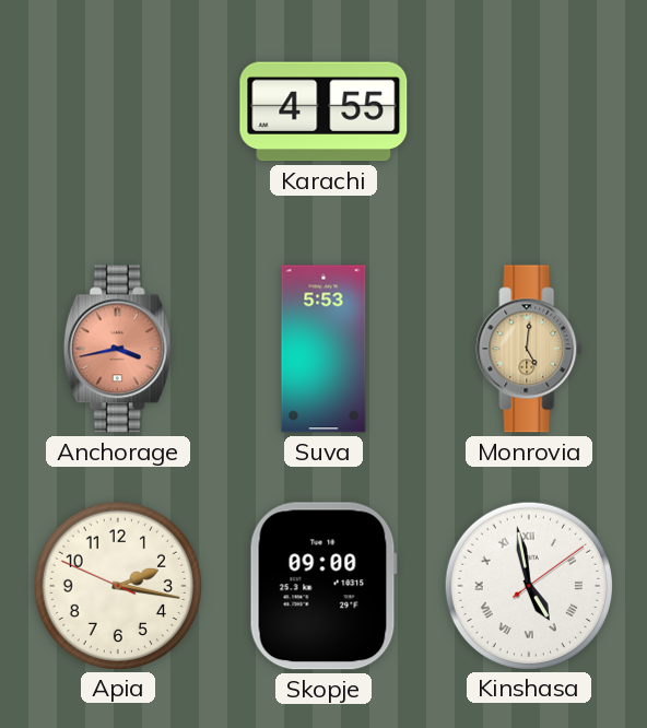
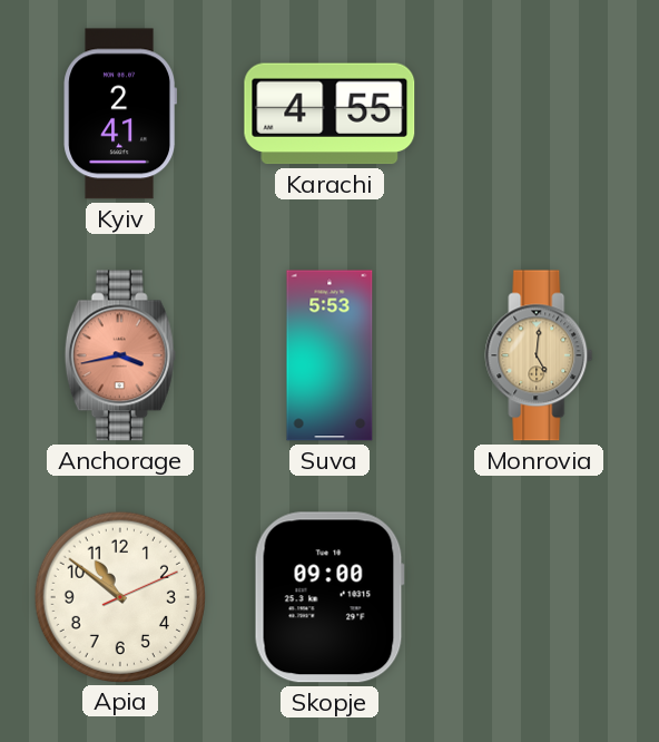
Kyiv: none -> 2:41
Apia: 2:16 -> 10:51
Kinshasa: 4:58 -> none
